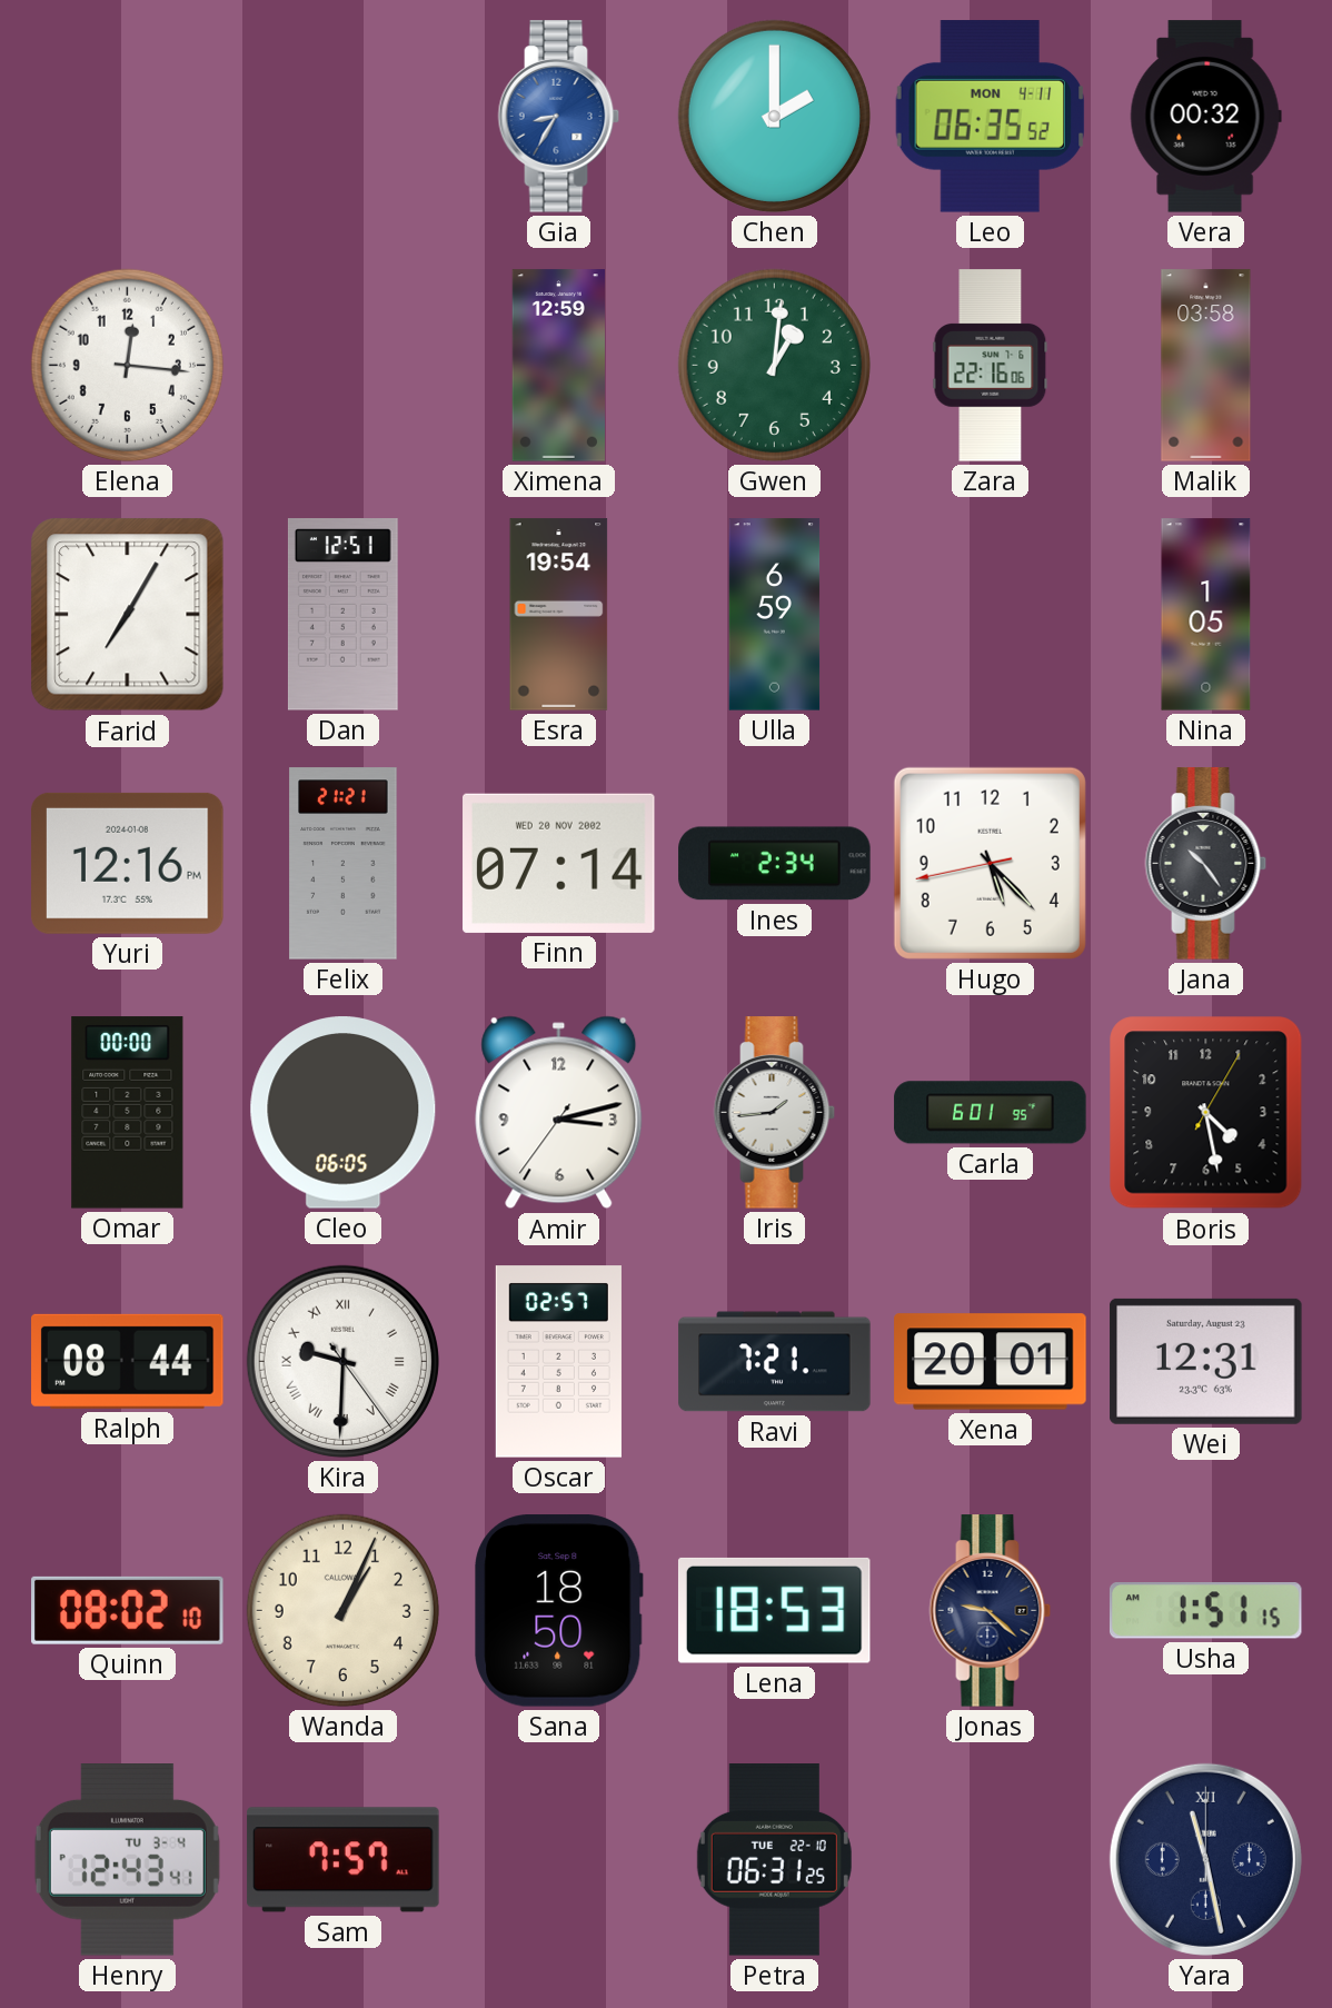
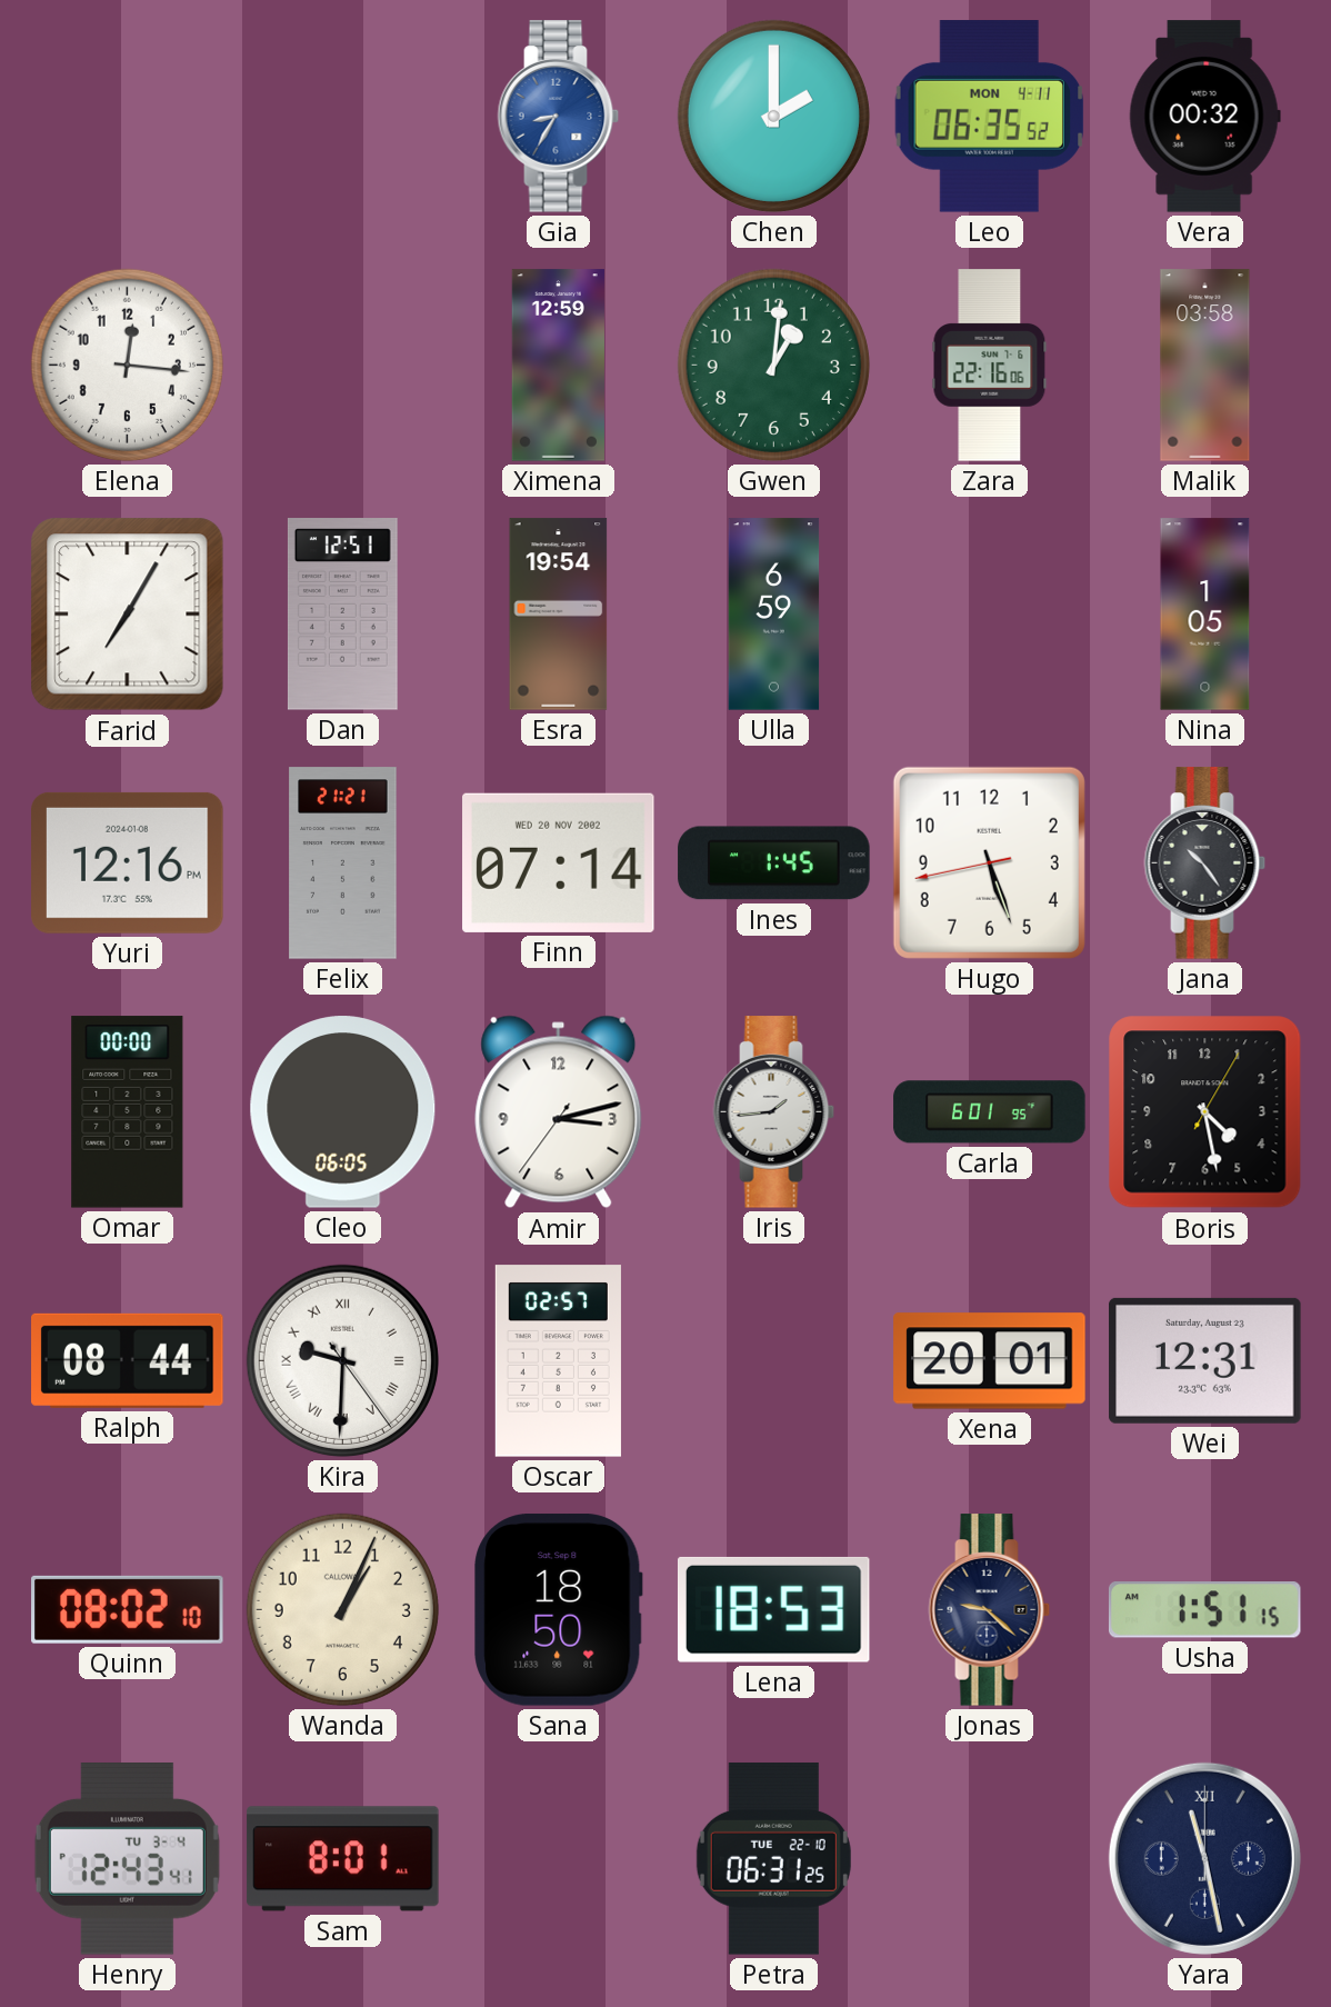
Ines: 2:34 -> 1:45
Hugo: 5:22 -> 5:26
Ravi: 7:21 -> none
Sam: 7:57 -> 8:01
